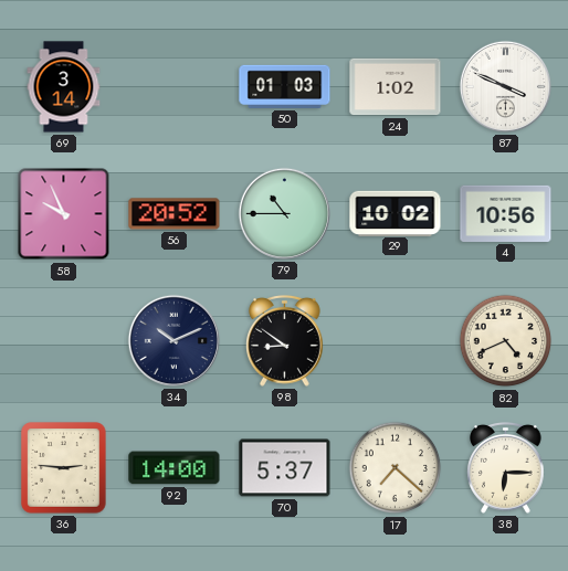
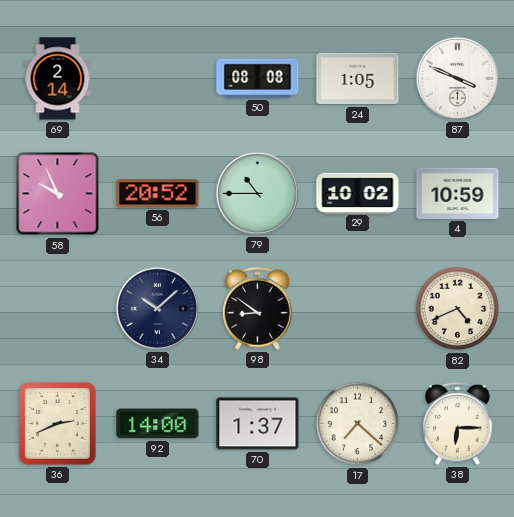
69: 3:14 -> 2:14
50: 01:03 -> 08:08
24: 1:02 -> 1:05
4: 10:56 -> 10:59
34: 10:11 -> 10:08
36: 2:46 -> 2:41
70: 5:37 -> 1:37
